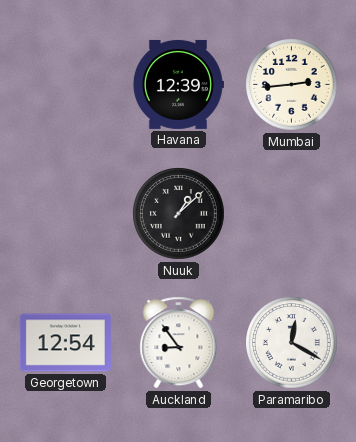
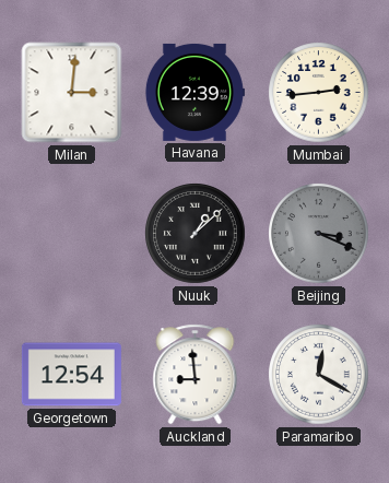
Milan: none -> 3:01
Beijing: none -> 3:19
Auckland: 8:54 -> 8:59
